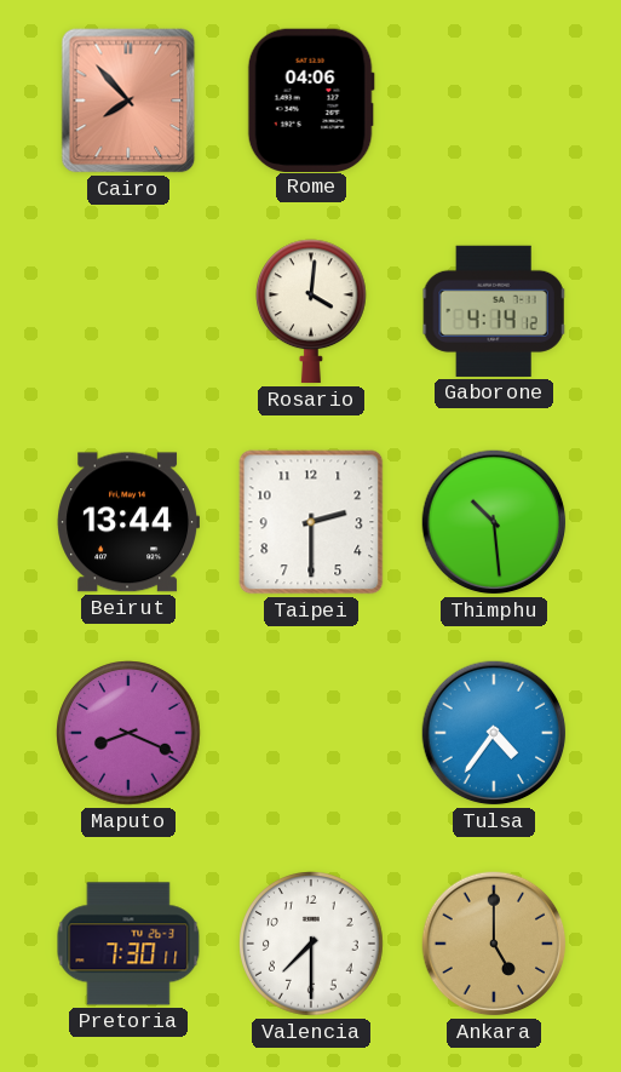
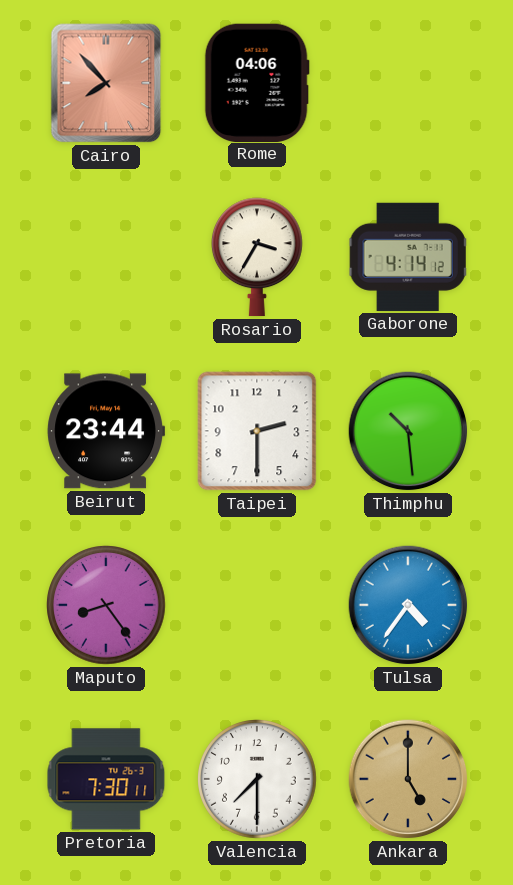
Rosario: 4:01 -> 3:35
Beirut: 13:44 -> 23:44
Maputo: 8:19 -> 8:24
